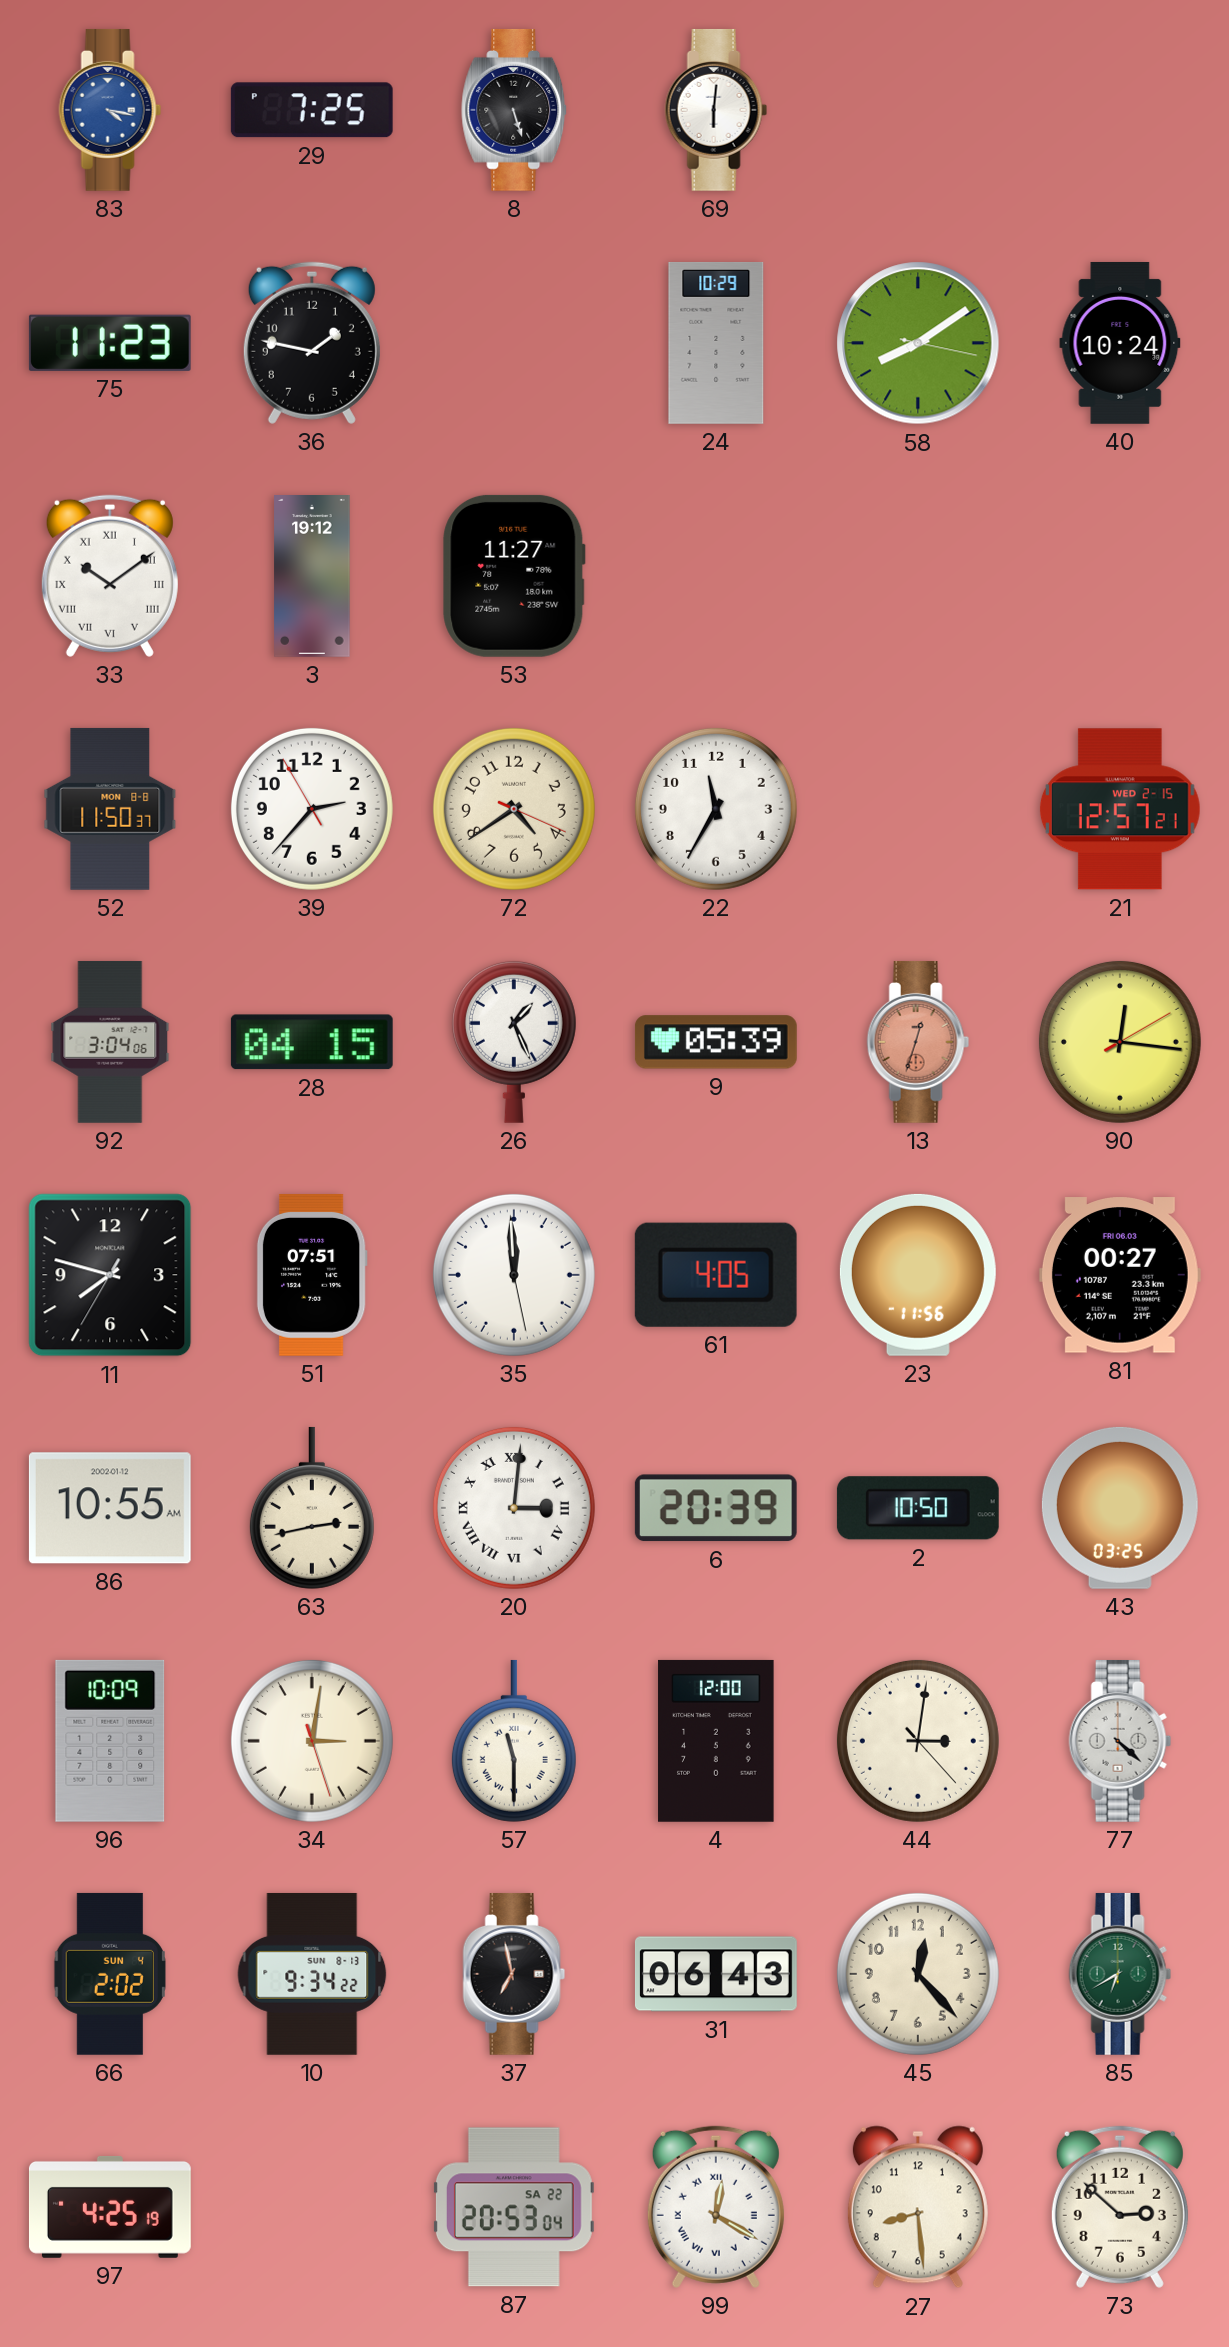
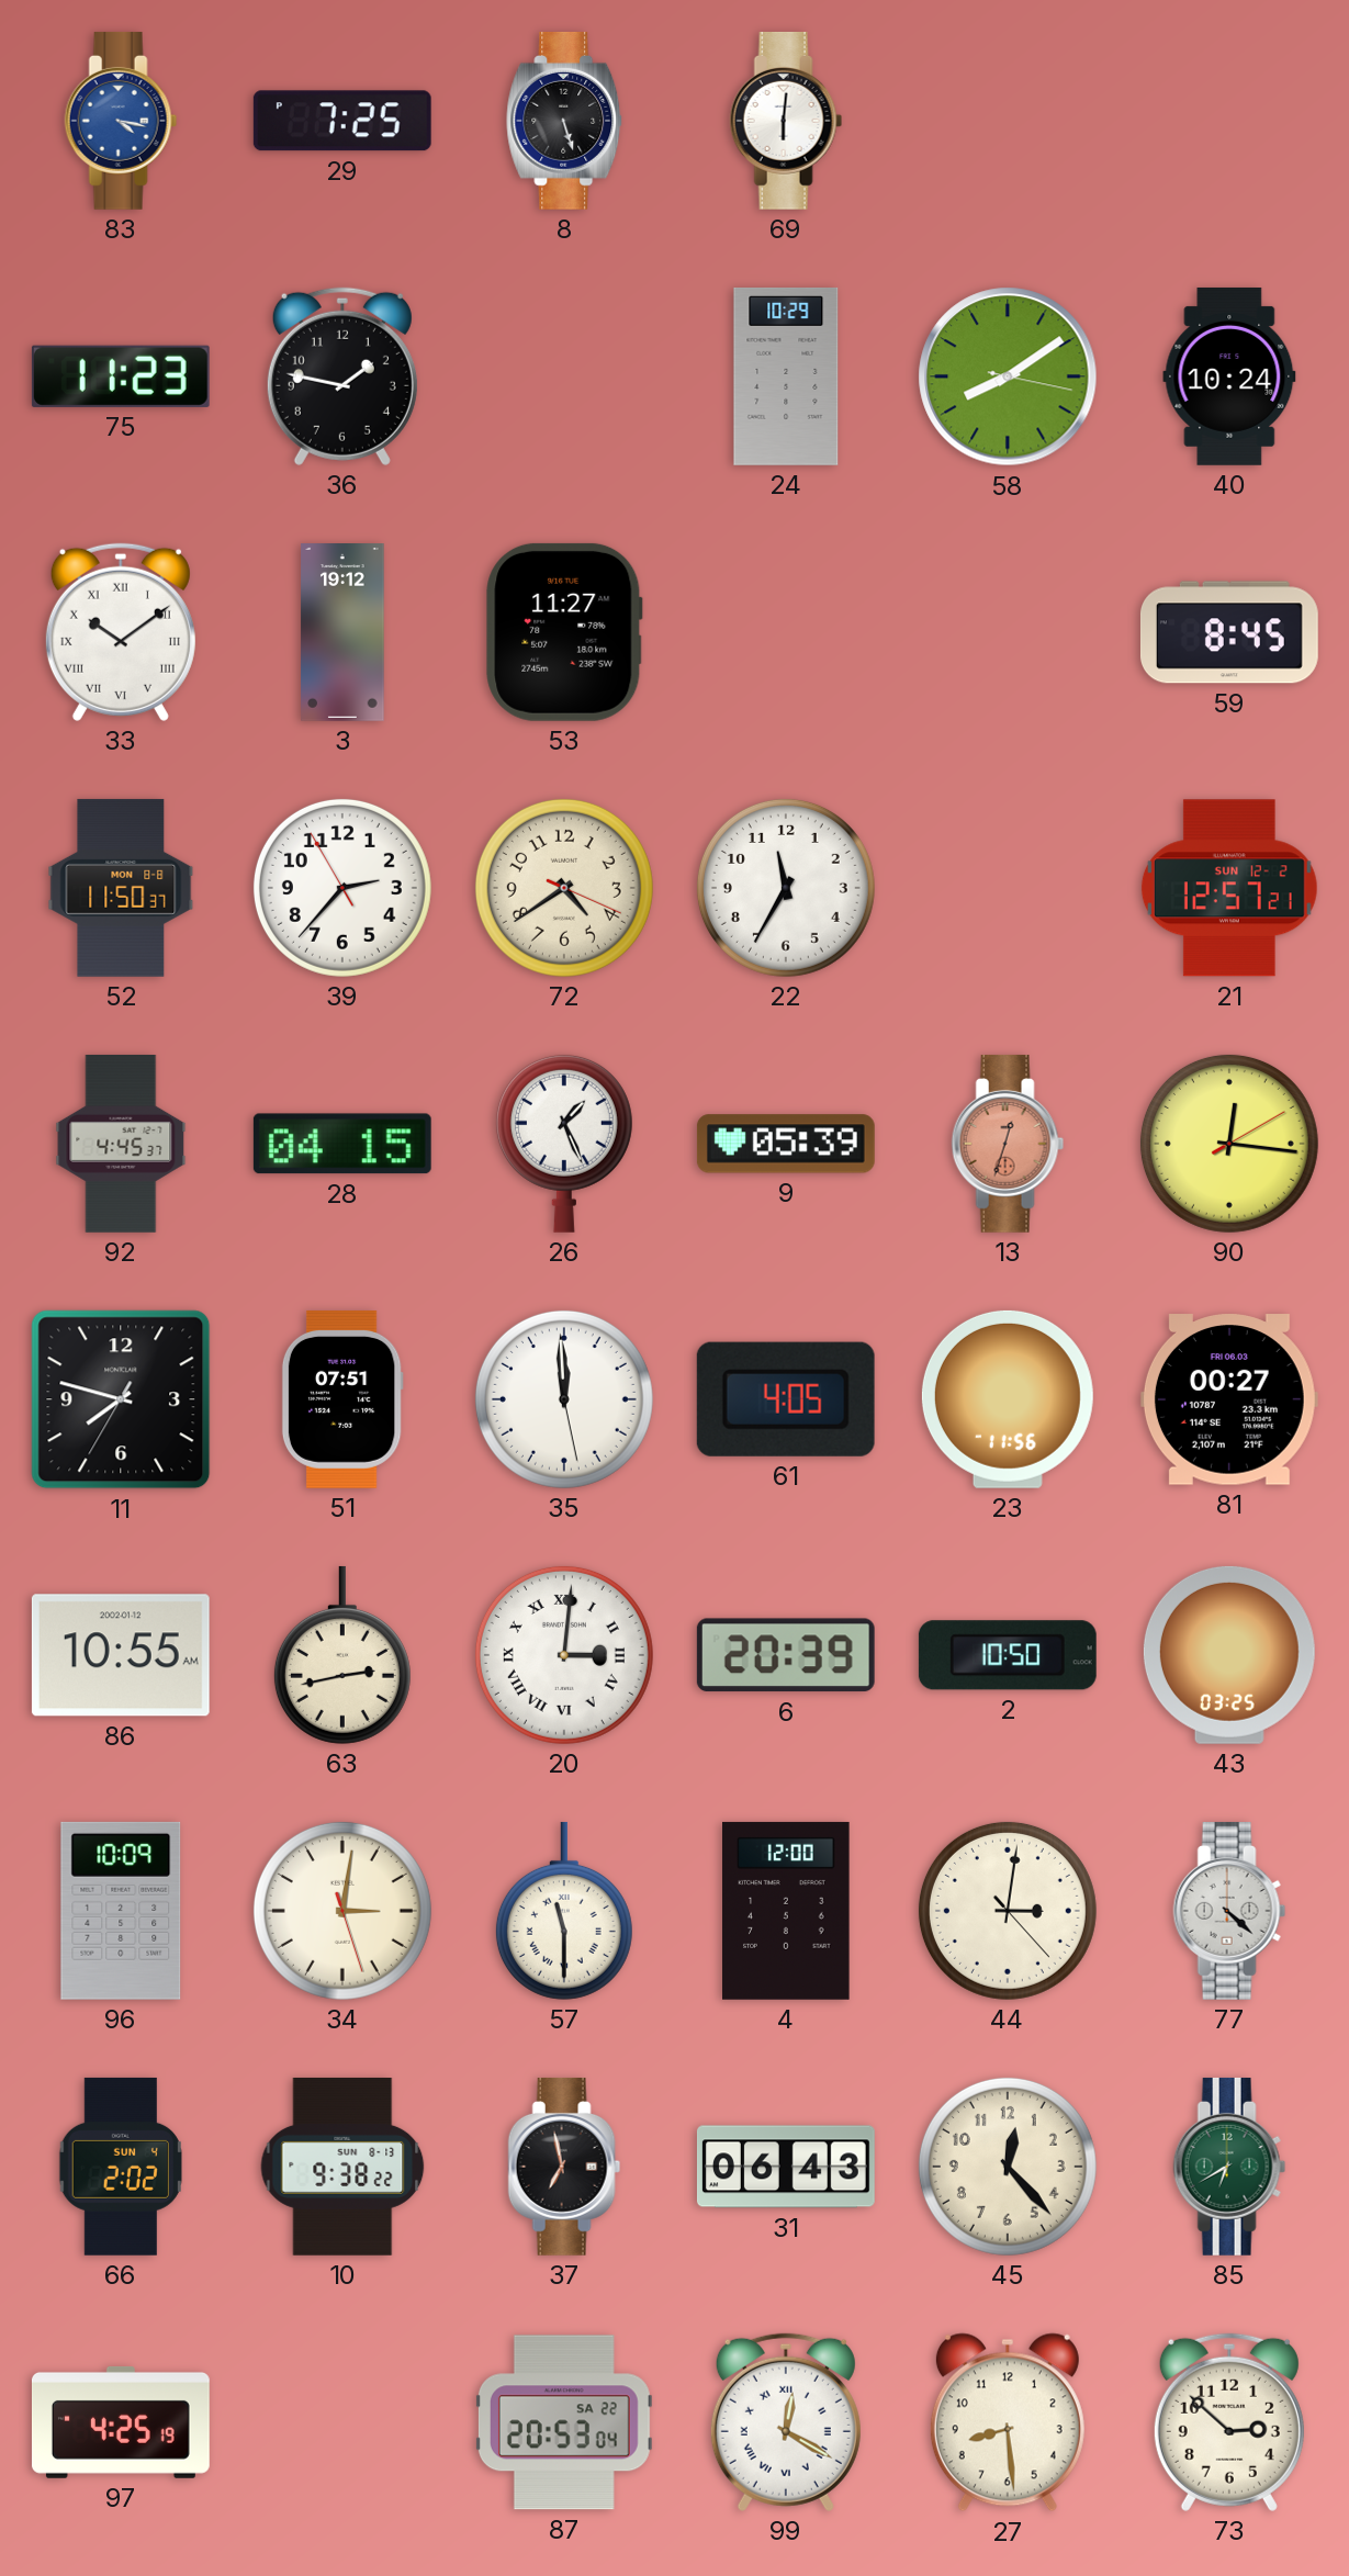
59: none -> 8:45
21 date: WED 2-15 -> SUN 12-2
92: 3:04 -> 4:45
10: 9:34 -> 9:38
